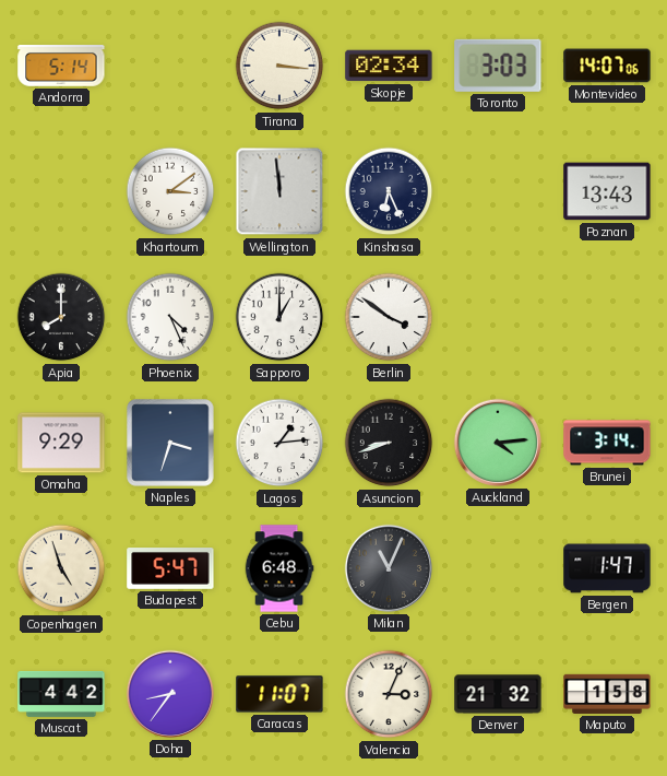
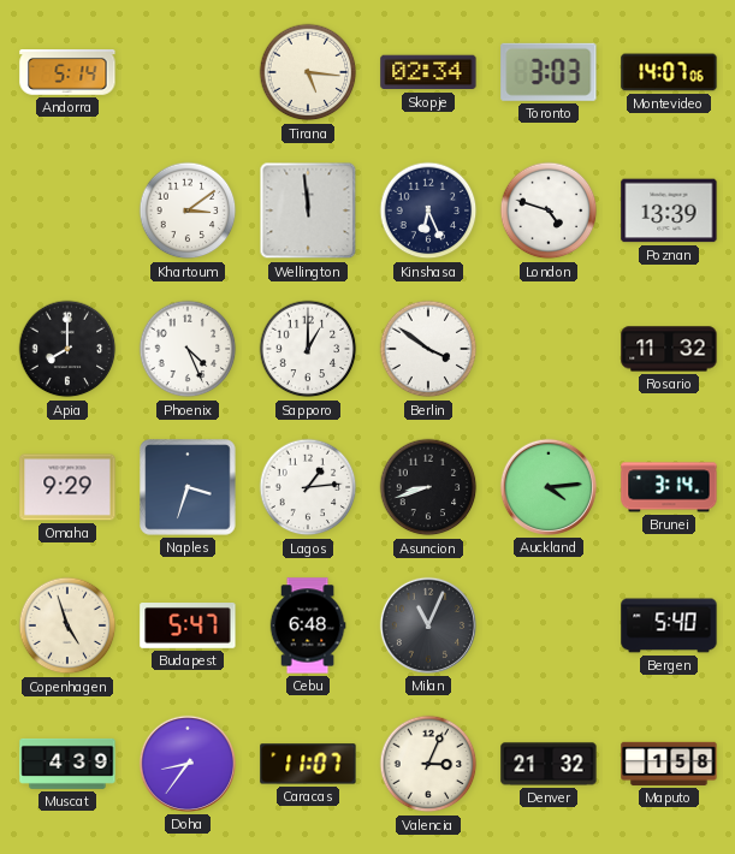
Tirana: 3:16 -> 5:16
London: none -> 4:48
Poznan: 13:43 -> 13:39
Rosario: none -> 11:32
Bergen: 1:47 -> 5:40
Muscat: 4:42 -> 4:39
